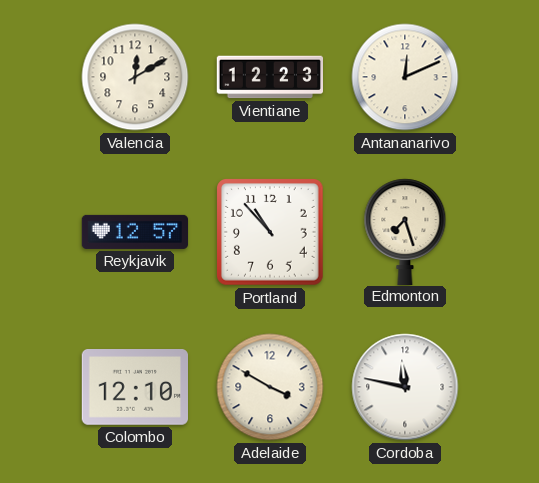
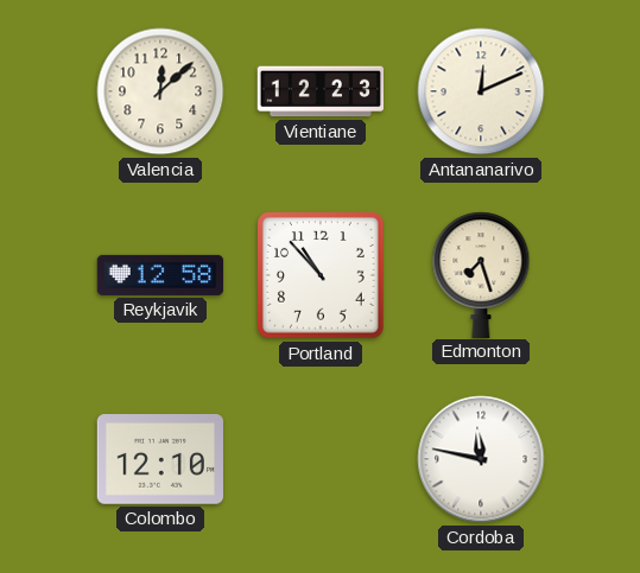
Valencia: 12:10 -> 12:08
Reykjavik: 12:57 -> 12:58
Adelaide: 3:50 -> none
